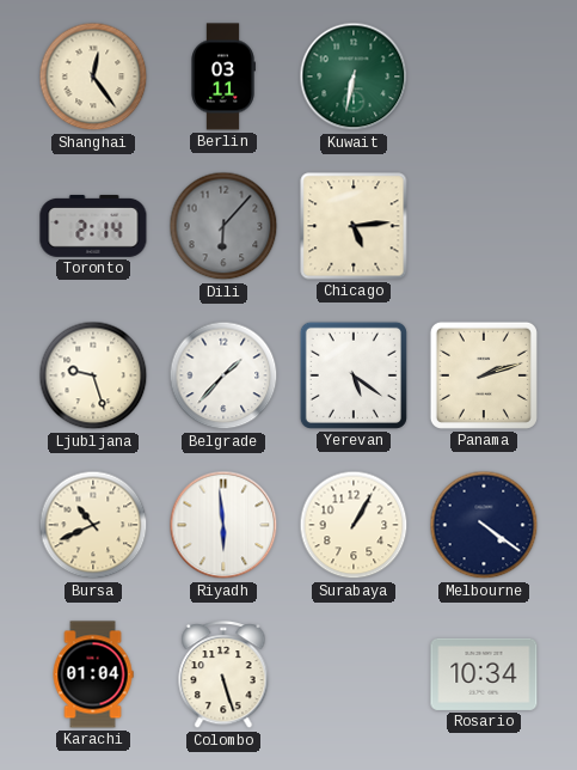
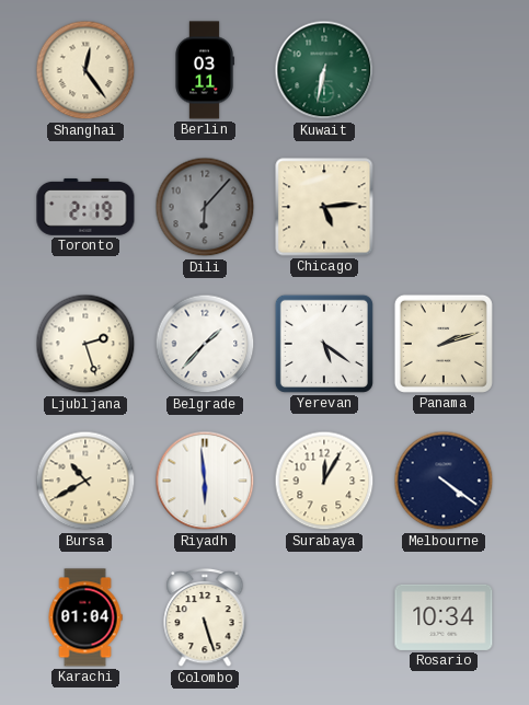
Toronto: 2:14 -> 2:19
Ljubljana: 9:27 -> 2:27
Bursa: 10:41 -> 10:40
Surabaya: 1:05 -> 12:05
